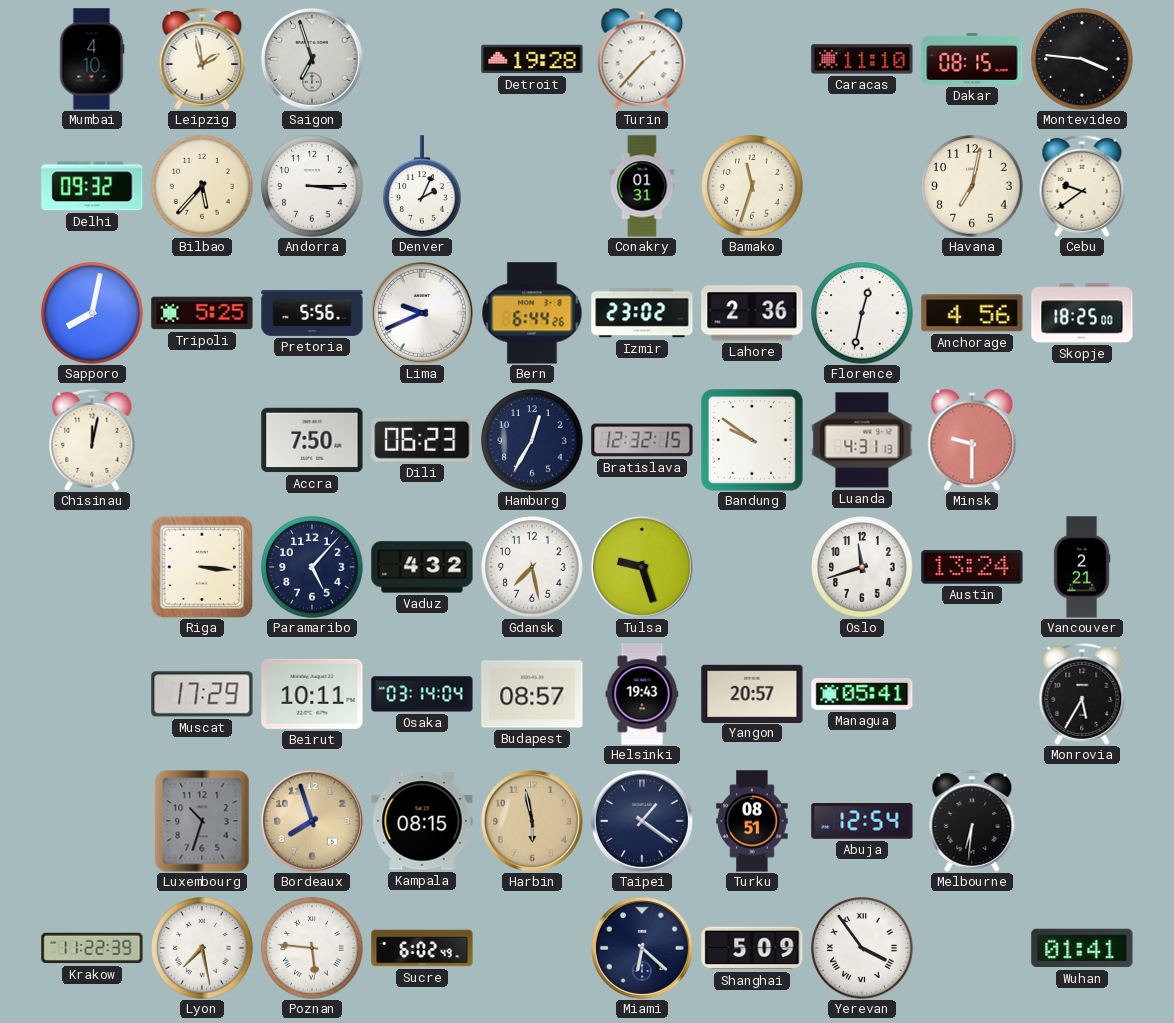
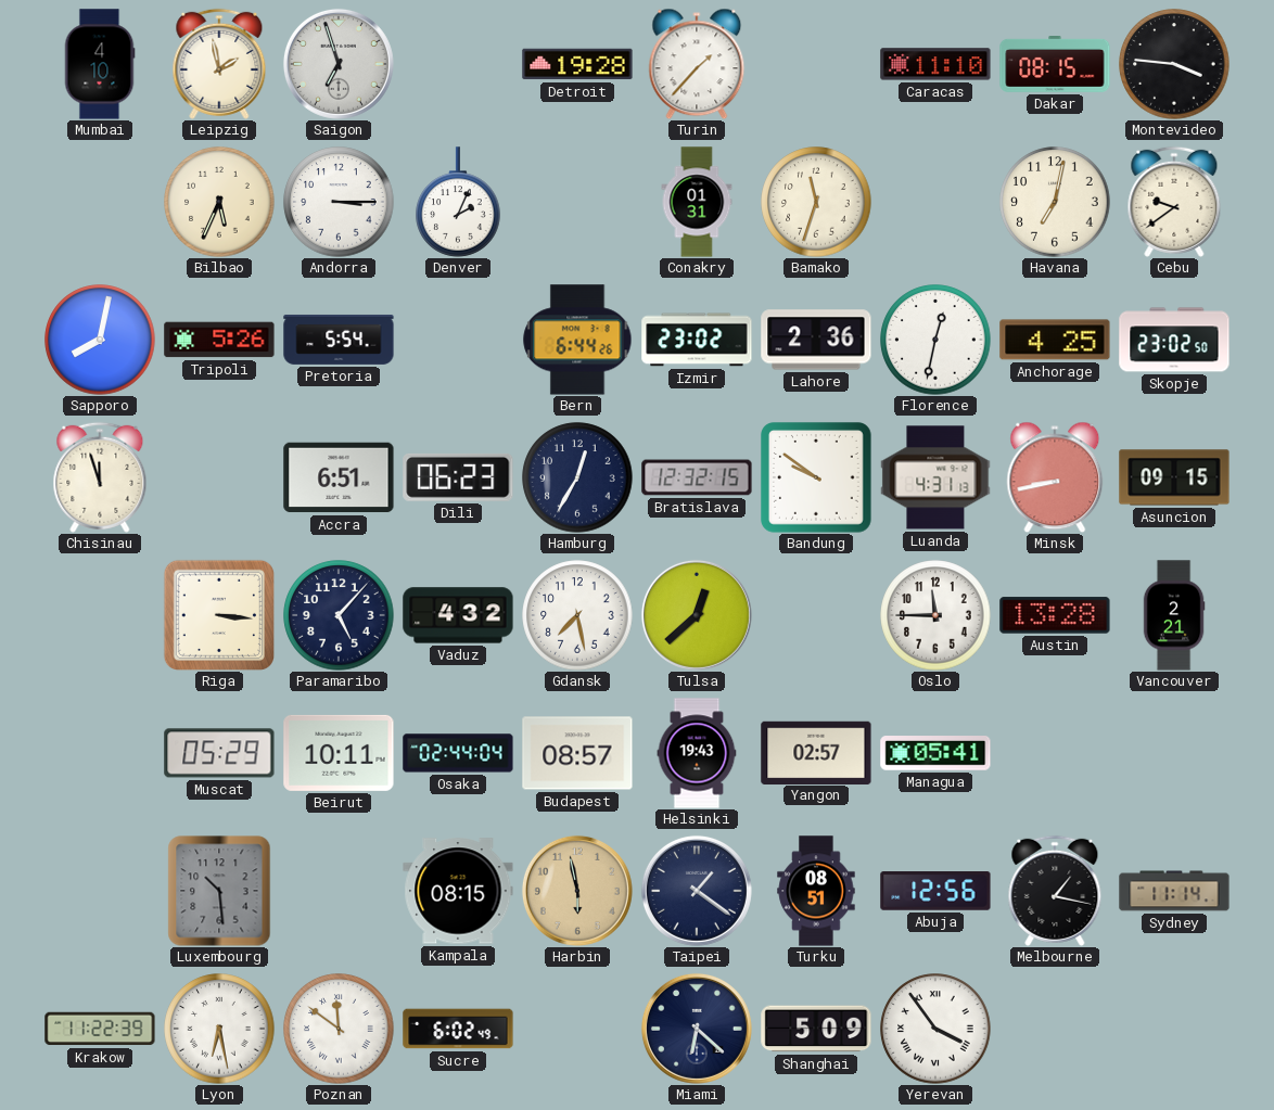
Delhi: 09:32 -> none
Bilbao: 5:37 -> 5:34
Tripoli: 5:25 -> 5:26
Pretoria: 5:56 -> 5:54
Lima: 9:41 -> none
Anchorage: 4:56 -> 4:25
Skopje: 18:25 -> 23:02
Chisinau: 12:02 -> 11:57
Accra: 7:50 -> 6:51
Minsk: 9:30 -> 8:43
Asuncion: none -> 09:15
Tulsa: 9:27 -> 12:38
Oslo: 11:42 -> 11:45
Austin: 13:24 -> 13:28
Muscat: 17:29 -> 05:29
Osaka: 03:14 -> 02:44
Yangon: 20:57 -> 02:57
Monrovia: 5:35 -> none
Luxembourg: 10:33 -> 10:29
Bordeaux: 7:57 -> none
Abuja: 12:54 -> 12:56
Melbourne: 6:31 -> 1:17
Sydney: none -> 11:14
Lyon: 7:28 -> 6:28
Poznan: 5:46 -> 11:51
Wuhan: 01:41 -> none
